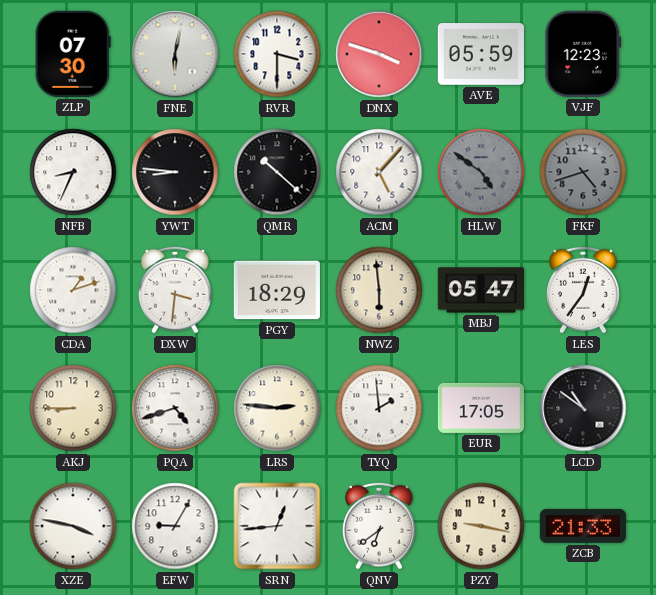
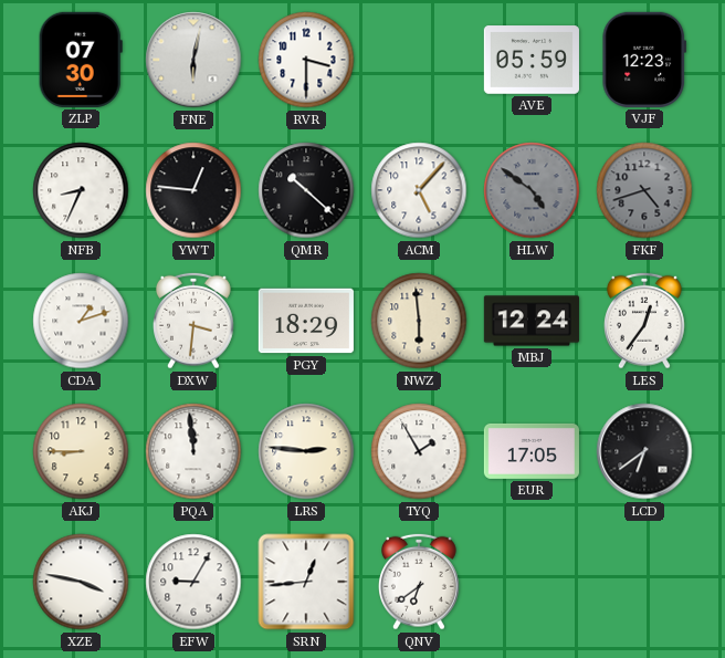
DNX: 3:48 -> none
YWT: 8:46 -> 12:46
MBJ: 05:47 -> 12:24
PQA: 4:42 -> 11:59
TYQ: 1:59 -> 1:55
LCD: 10:51 -> 6:39
PZY: 9:17 -> none
ZCB: 21:33 -> none
